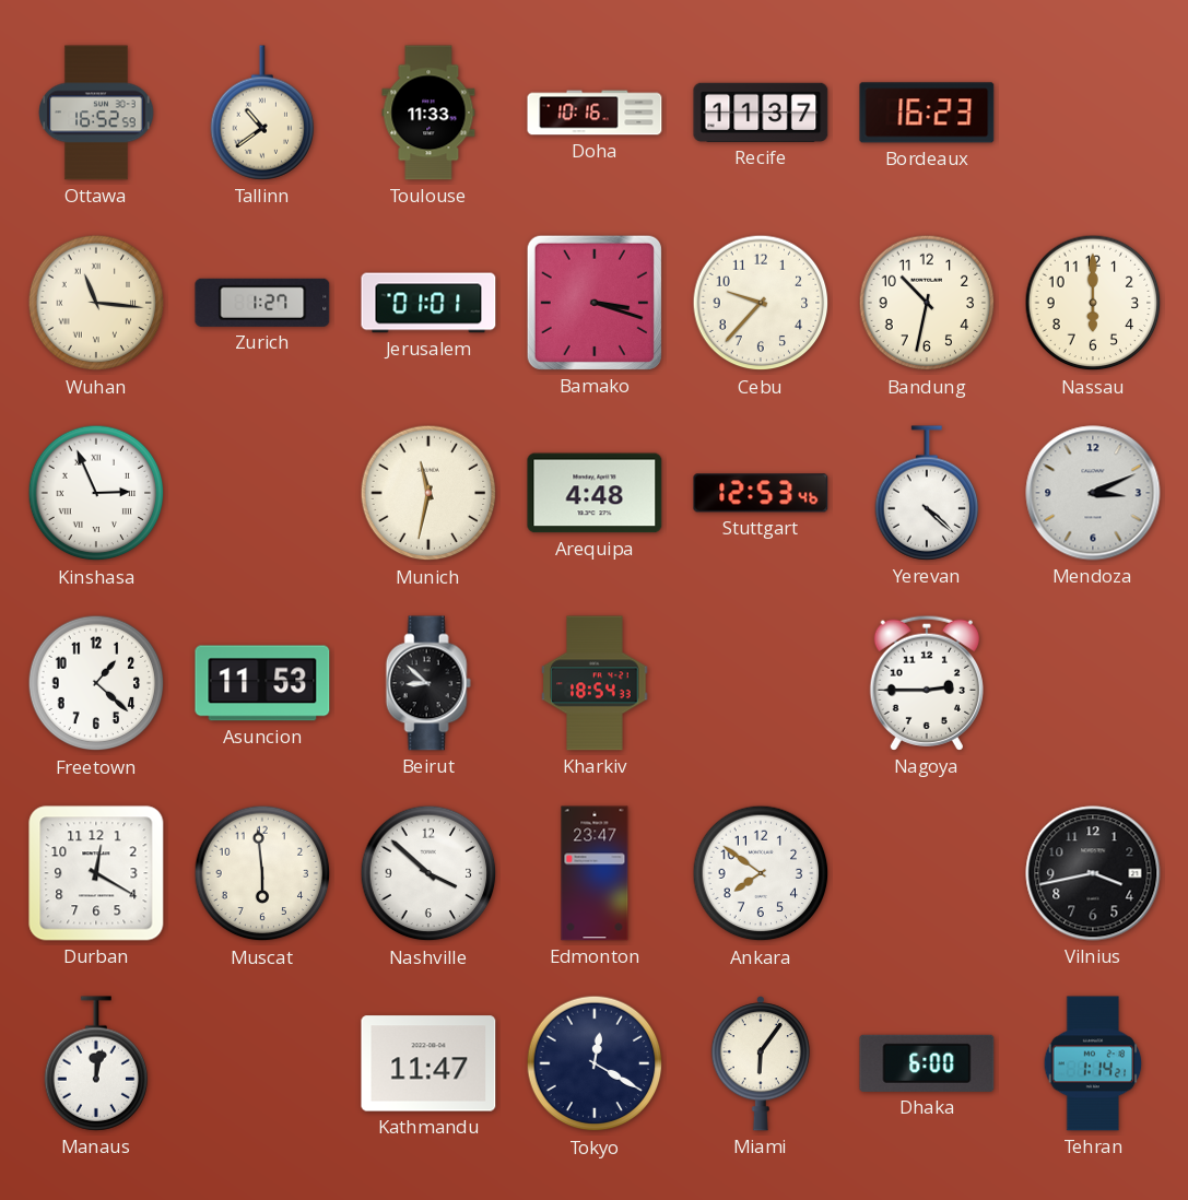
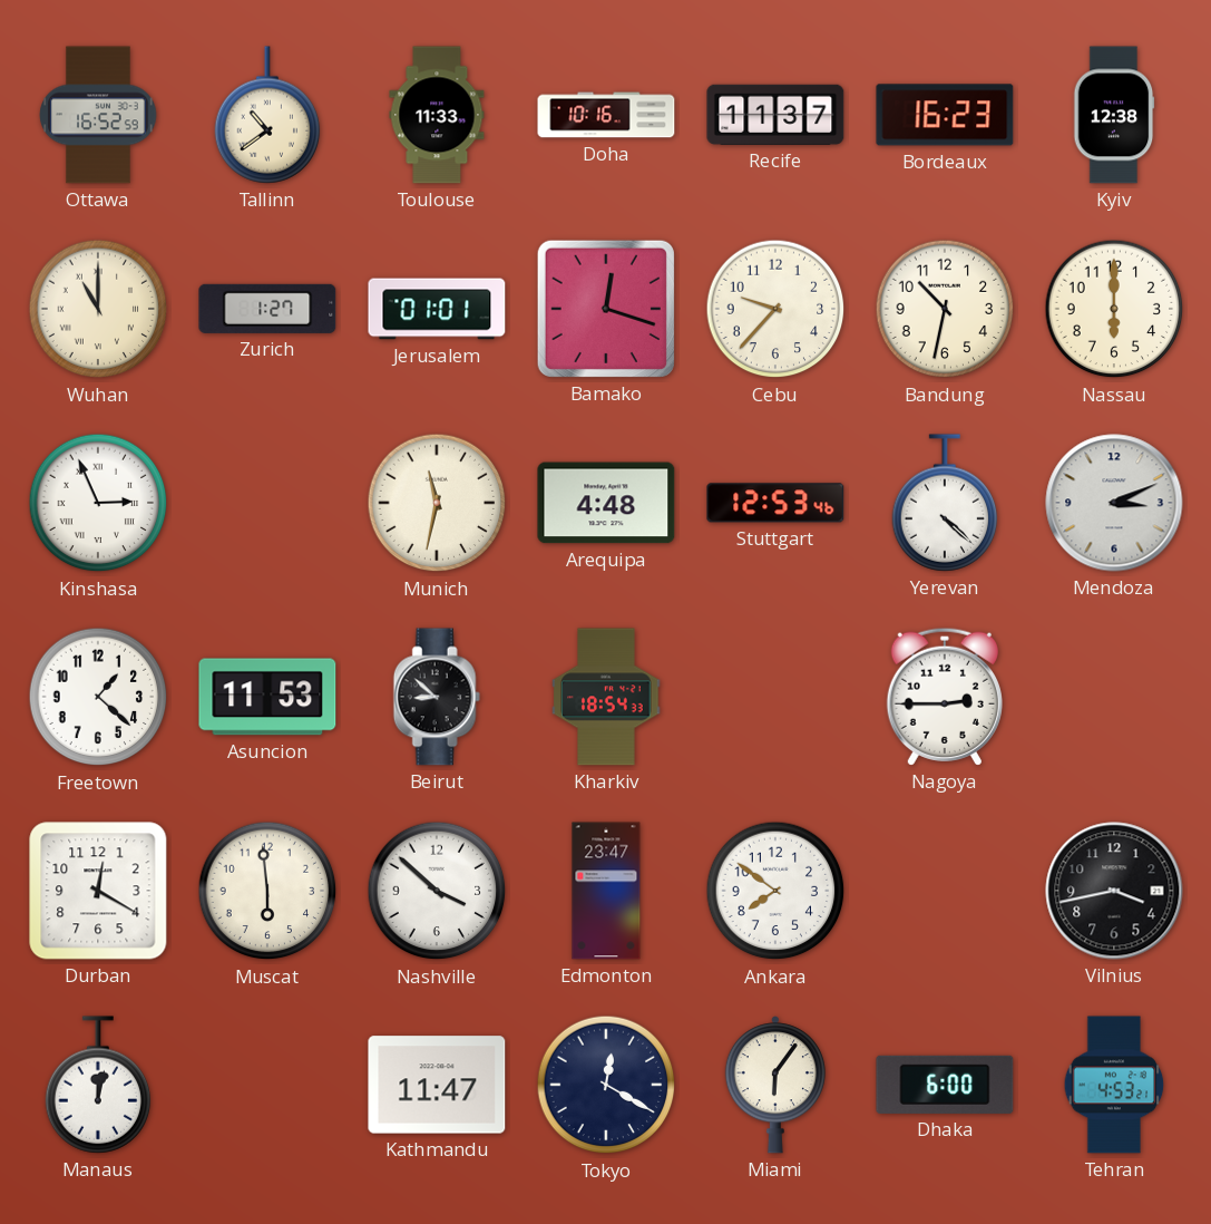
Kyiv: none -> 12:38
Wuhan: 11:16 -> 11:00
Bamako: 3:18 -> 12:18
Tehran: 1:14 -> 4:53
